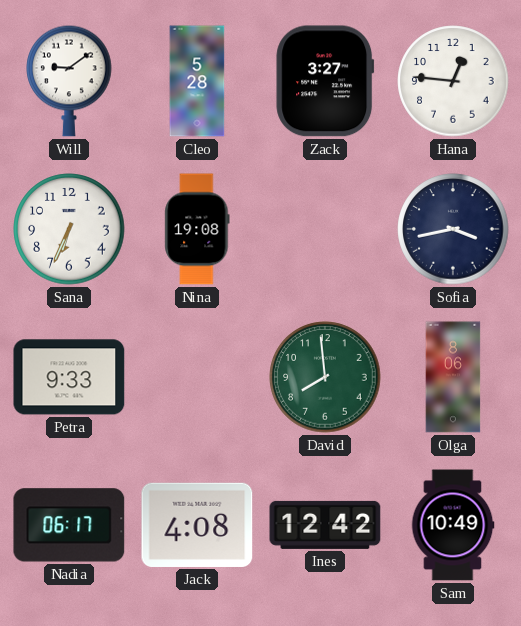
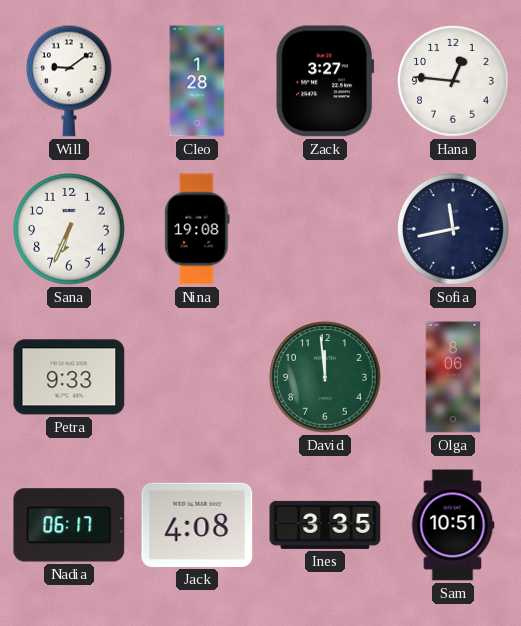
Cleo: 5:28 -> 1:28
Sofia: 3:43 -> 11:43
David: 7:59 -> 11:59
Ines: 12:42 -> 3:35
Sam: 10:49 -> 10:51
